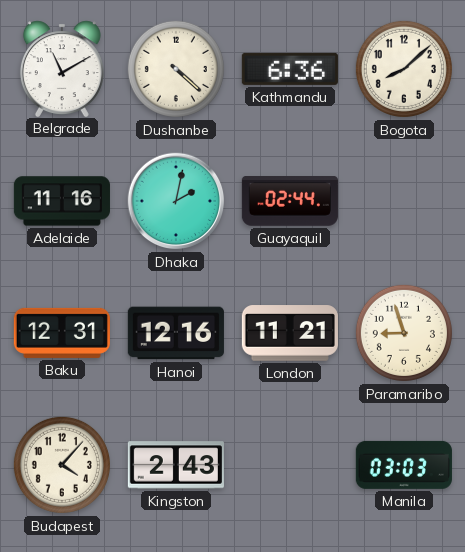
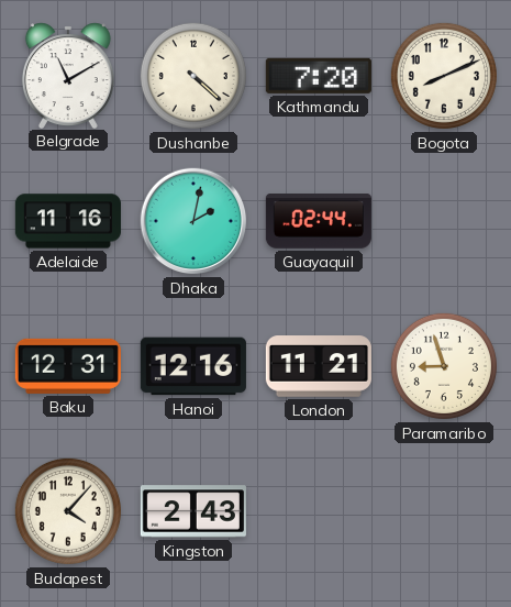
Kathmandu: 6:36 -> 7:20
Bogota: 8:08 -> 8:11
Manila: 03:03 -> none
